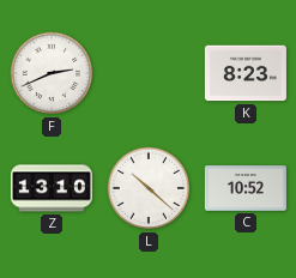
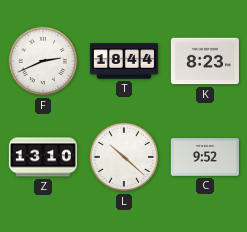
T: none -> 18:44
C: 10:52 -> 9:52
